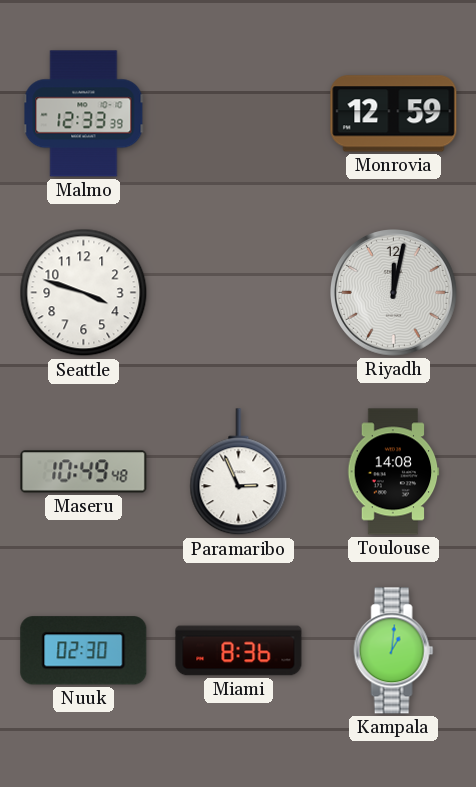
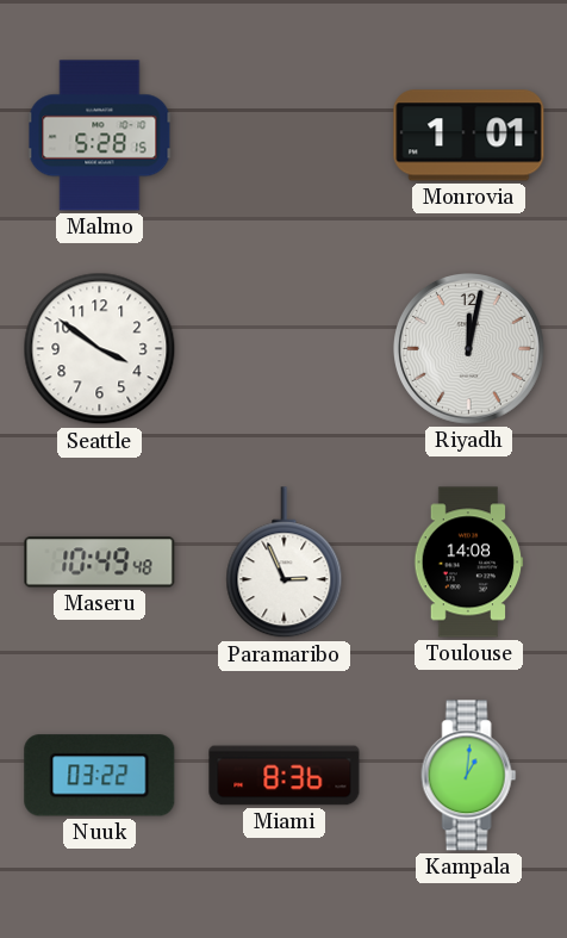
Malmo: 12:33 -> 5:28
Monrovia: 12:59 -> 1:01
Seattle: 3:48 -> 3:51
Nuuk: 02:30 -> 03:22
